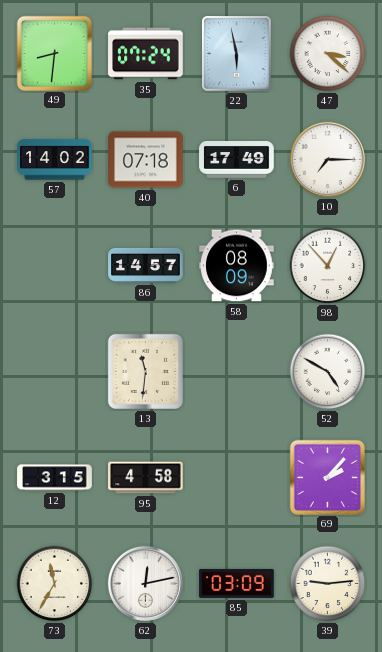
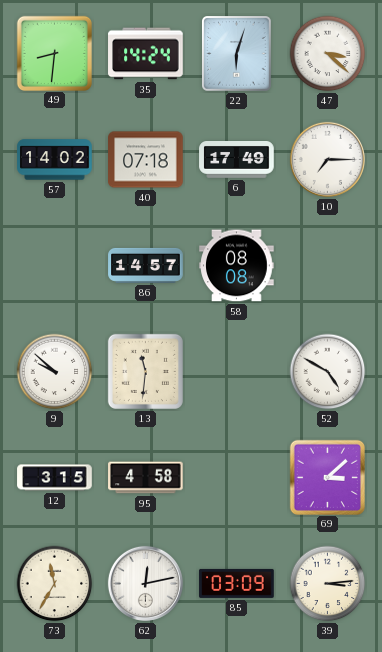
35: 07:24 -> 14:24
22: 5:58 -> 6:03
58: 08:09 -> 08:08
98: 12:53 -> none
9: none -> 9:52
69: 2:07 -> 3:08
39: 9:14 -> 3:14
